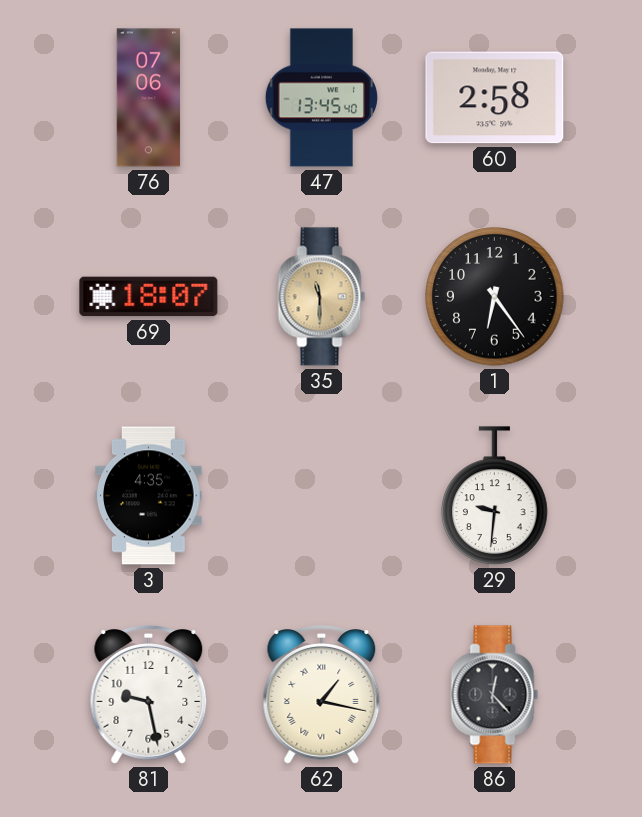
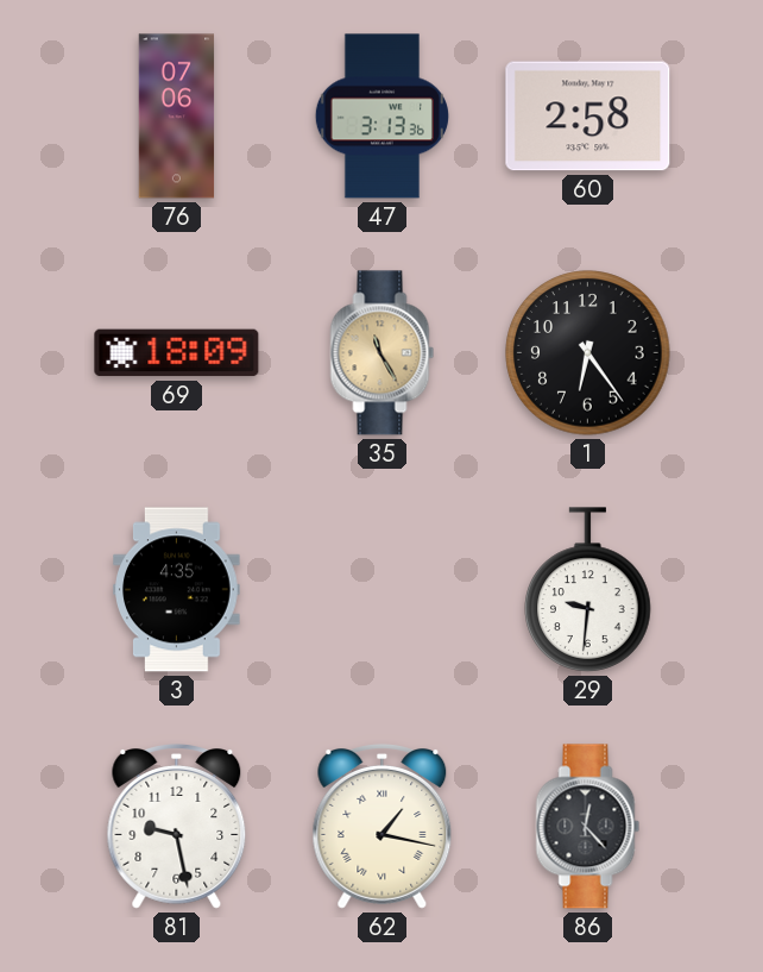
47: 13:45 -> 3:13
69: 18:07 -> 18:09
35: 11:30 -> 11:25
